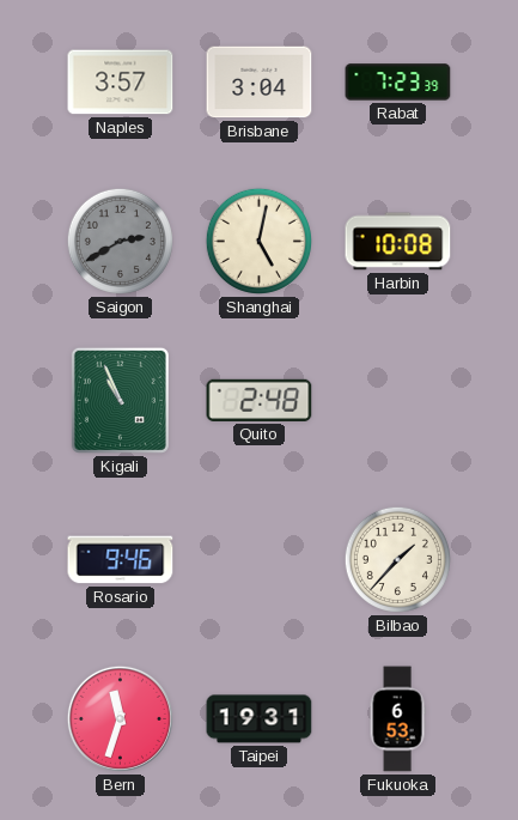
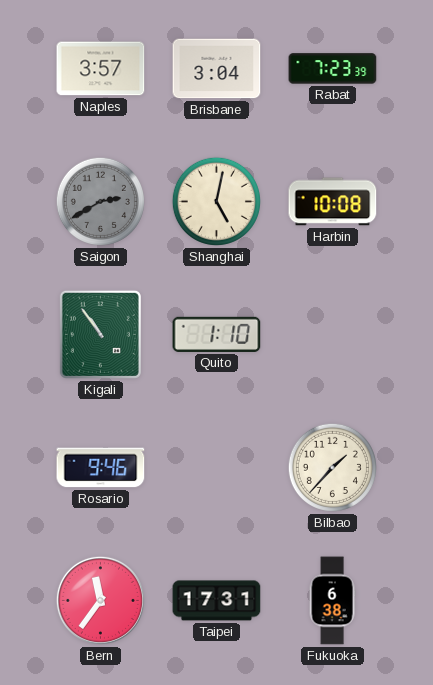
Kigali: 10:56 -> 10:54
Quito: 2:48 -> 1:10
Bern: 11:33 -> 11:36
Taipei: 19:31 -> 17:31
Fukuoka: 6:53 -> 6:38
